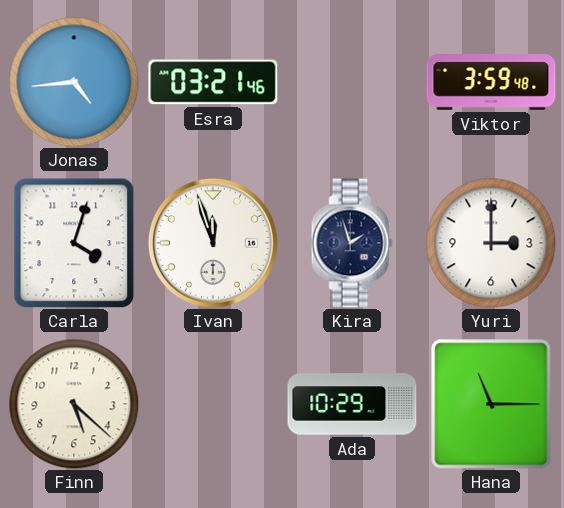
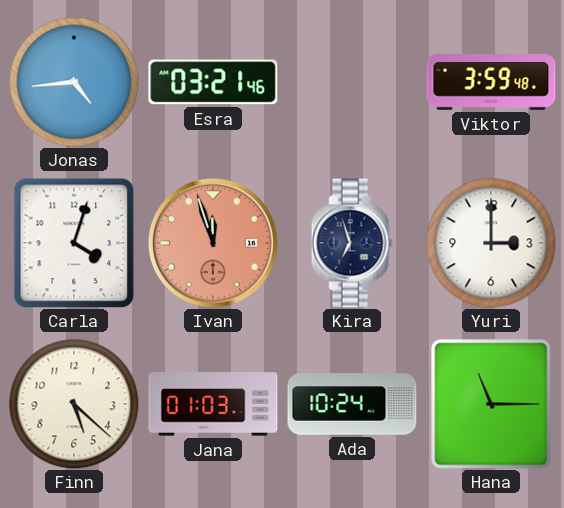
Ivan dial: white -> salmon
Kira: 1:57 -> 6:57
Jana: none -> 01:03
Ada: 10:29 -> 10:24
